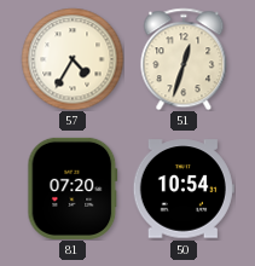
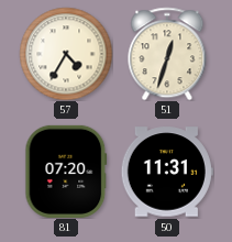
50: 10:54 -> 11:31
